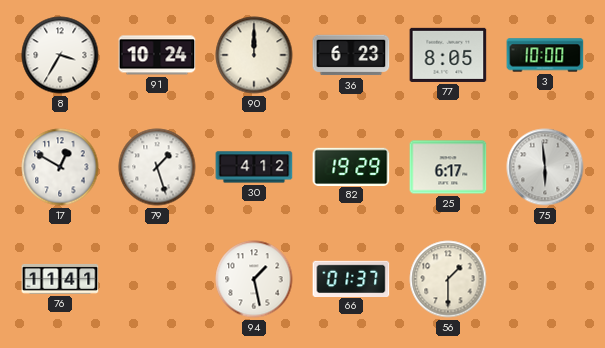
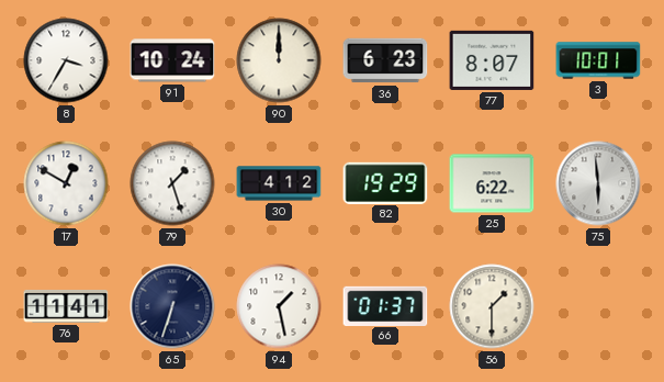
77: 8:05 -> 8:07
3: 10:00 -> 10:01
25: 6:17 -> 6:22
65: none -> 6:33
